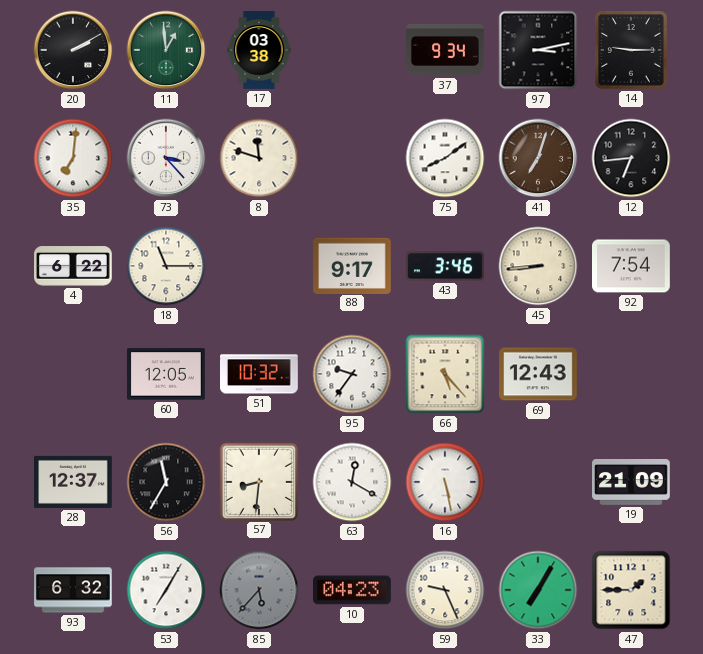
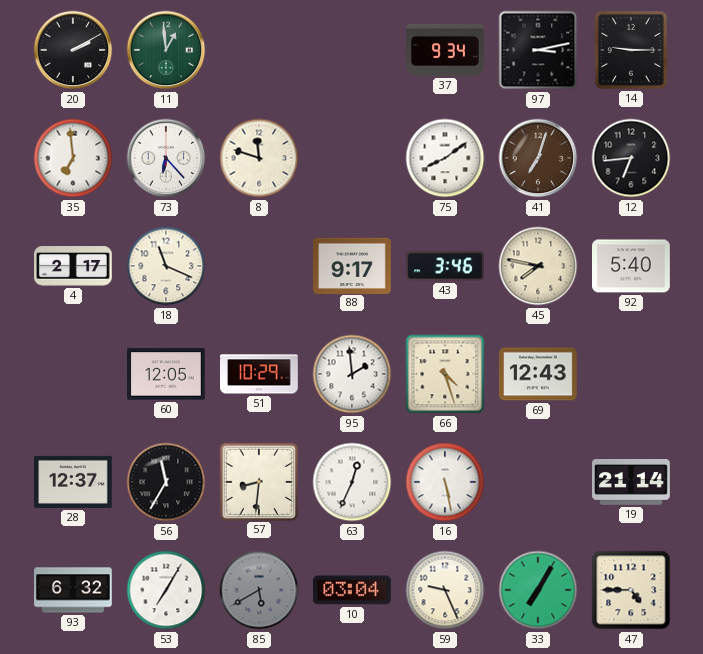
17: 03:38 -> none
35: 7:01 -> 6:59
73: 3:23 -> 6:23
4: 6:22 -> 2:17
18: 11:15 -> 11:19
45: 8:44 -> 7:47
92: 7:54 -> 5:40
51: 10:32 -> 10:29
95: 9:36 -> 1:59
66: 5:23 -> 4:27
63: 12:20 -> 12:34
19: 21:09 -> 21:14
85: 5:37 -> 5:40
10: 04:23 -> 03:04
47: 1:45 -> 4:45
